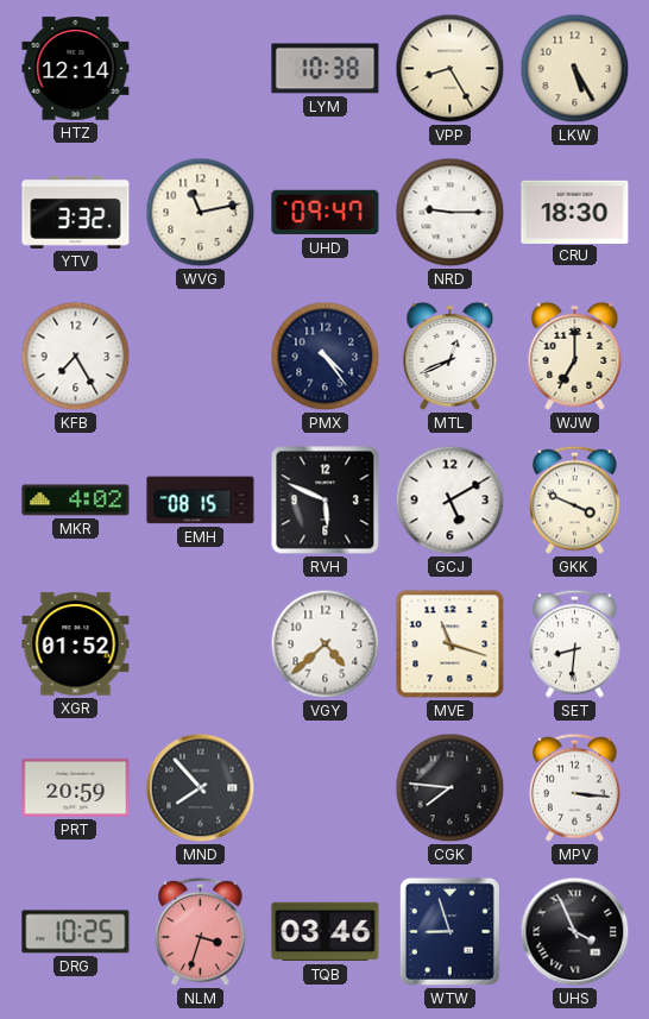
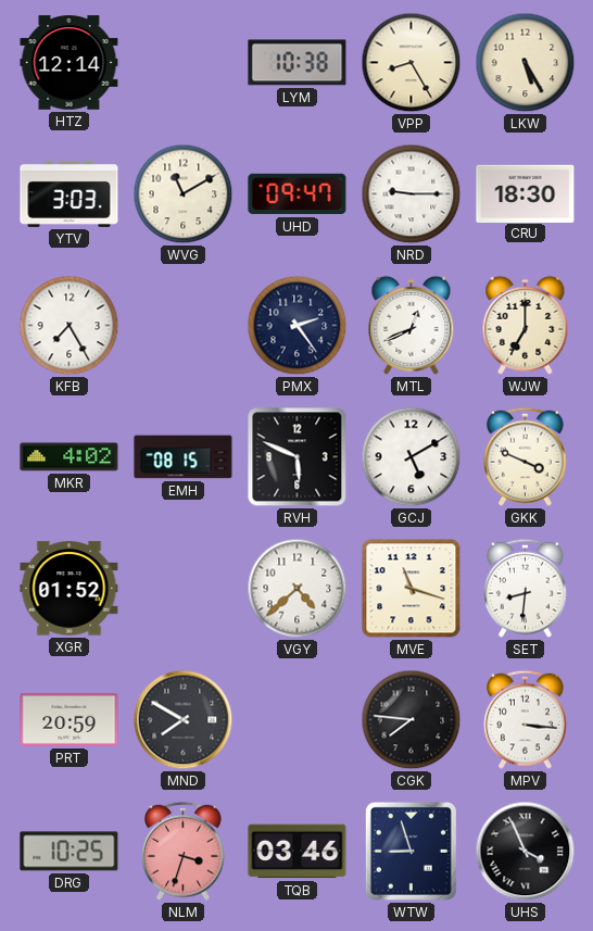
YTV: 3:32 -> 3:03
WVG: 11:13 -> 11:10
PMX: 4:24 -> 2:24
MND: 7:53 -> 7:50
